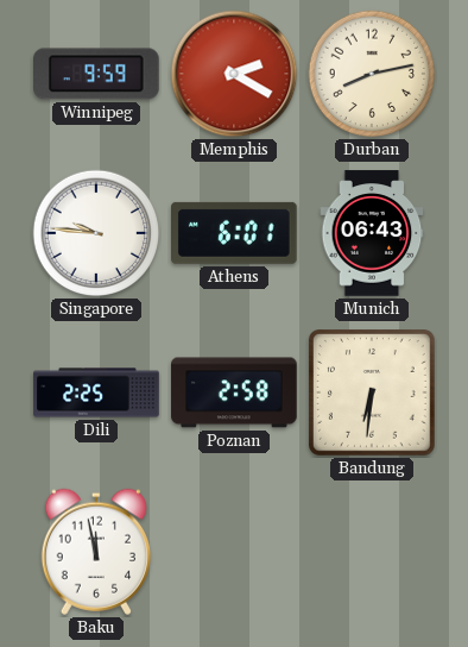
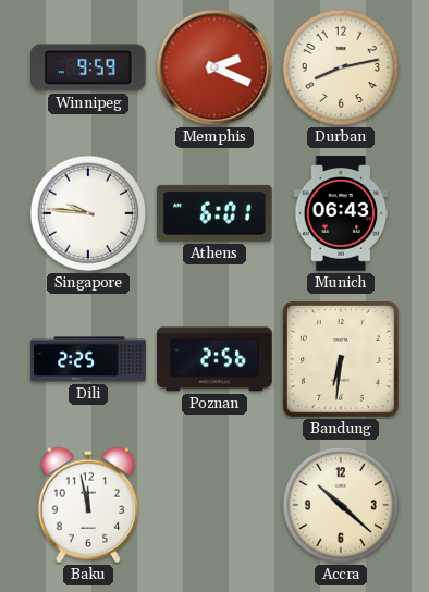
Memphis: 2:20 -> 2:19
Poznan: 2:58 -> 2:56
Accra: none -> 10:22
